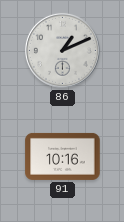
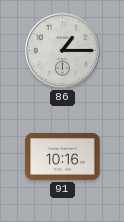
86: 1:11 -> 1:15
